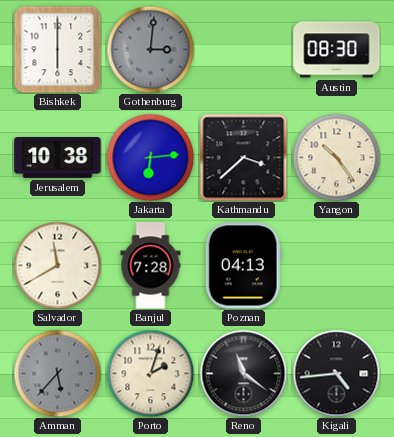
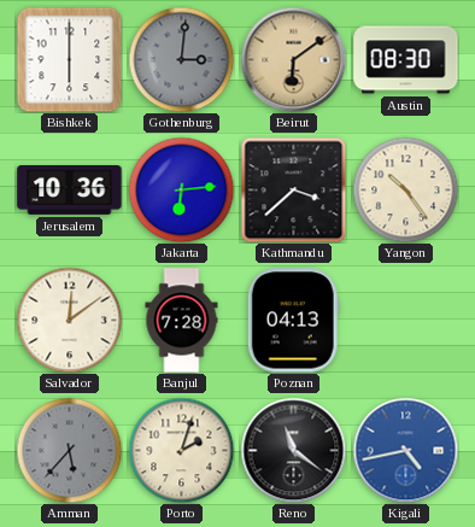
Beirut: none -> 6:09
Jerusalem: 10:38 -> 10:36
Salvador: 11:40 -> 12:09
Kigali: 4:44 -> 4:43
Kigali dial: black -> blue
